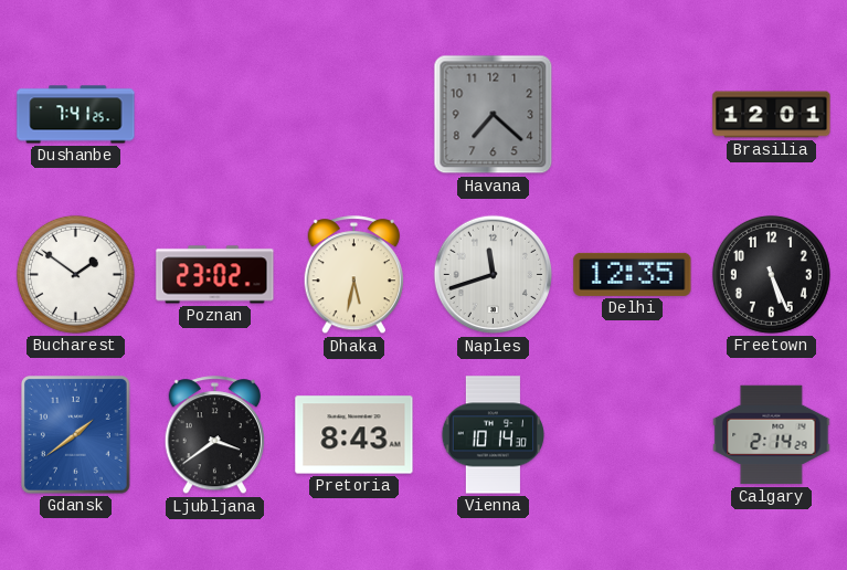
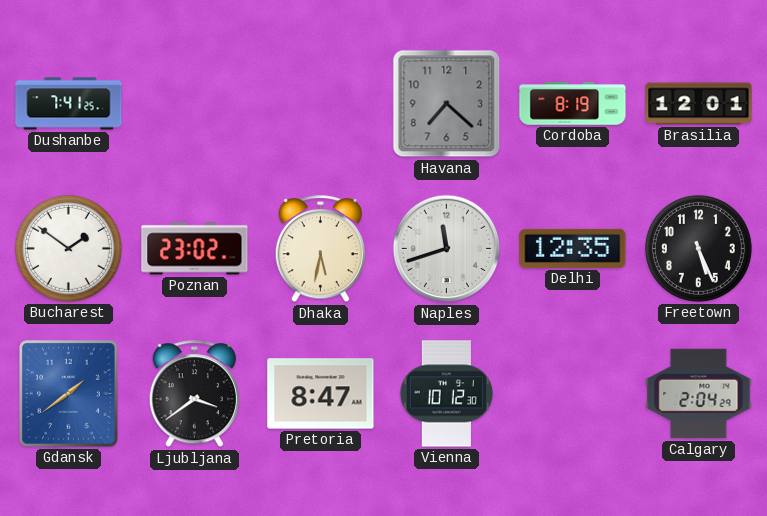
Cordoba: none -> 8:19
Pretoria: 8:43 -> 8:47
Vienna: 10:14 -> 10:12
Calgary: 2:14 -> 2:04
